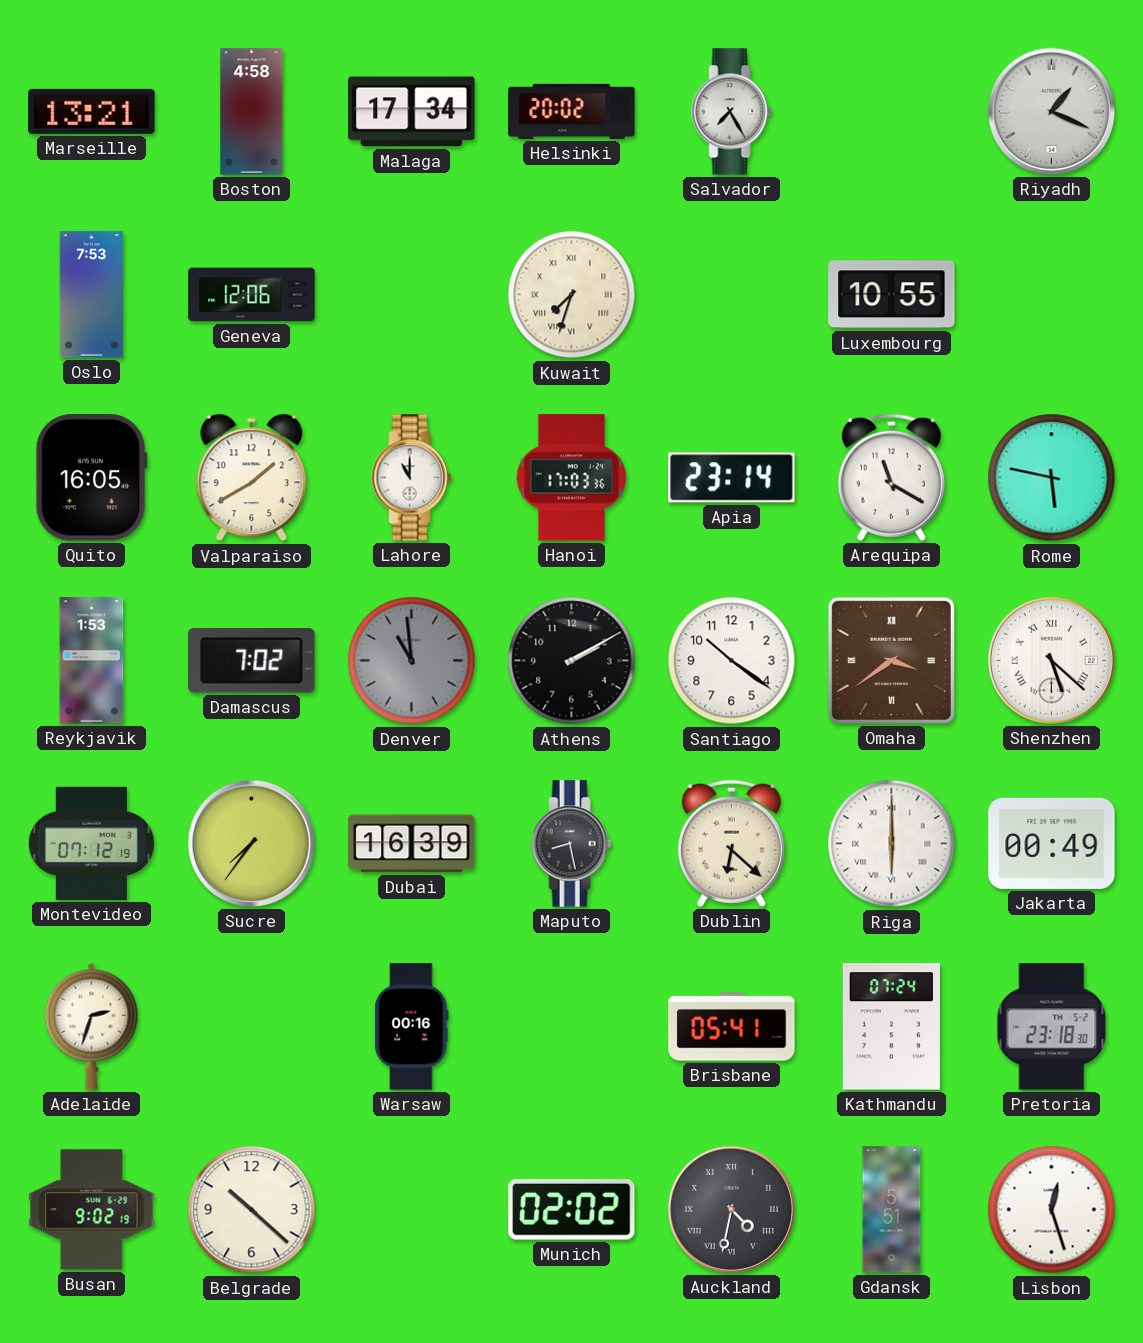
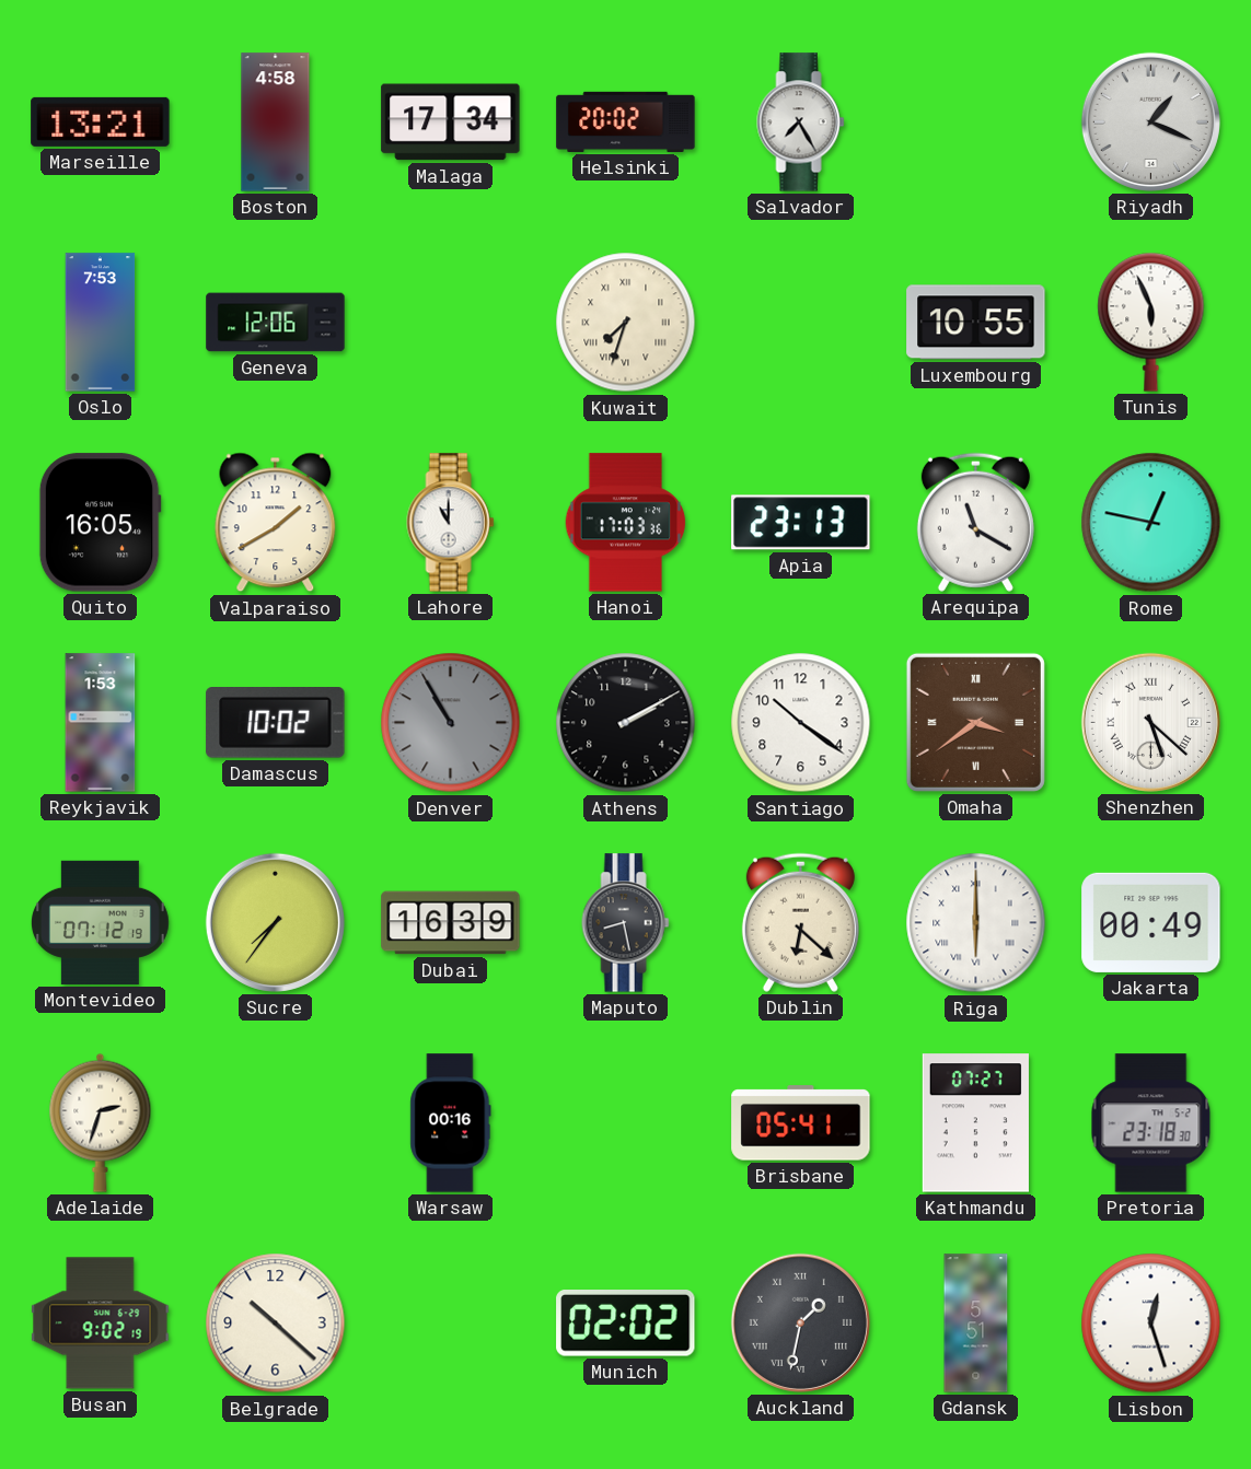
Tunis: none -> 5:56
Apia: 23:14 -> 23:13
Rome: 5:47 -> 12:47
Damascus: 7:02 -> 10:02
Denver: 10:59 -> 10:55
Kathmandu: 07:24 -> 07:27
Auckland: 4:32 -> 1:32
